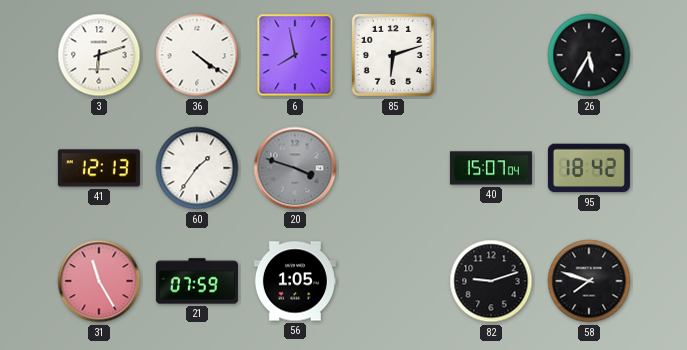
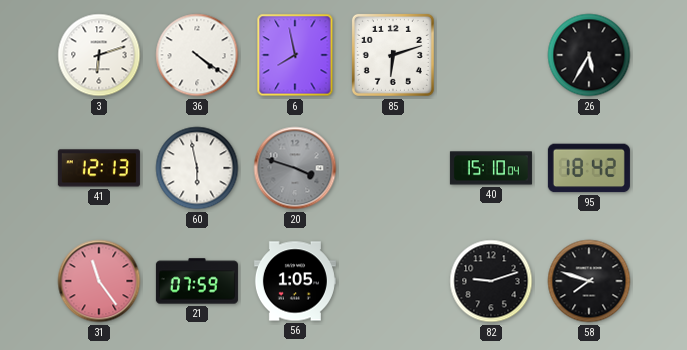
60: 1:36 -> 5:58
40: 15:07 -> 15:10
31: 11:25 -> 11:24
